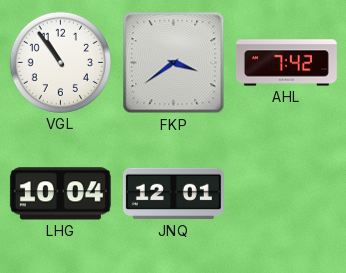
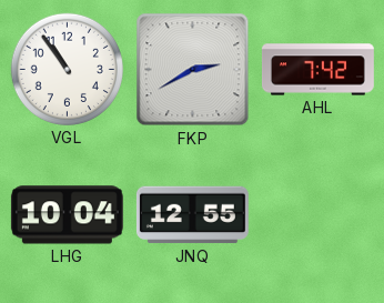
FKP: 3:39 -> 2:40
JNQ: 12:01 -> 12:55
